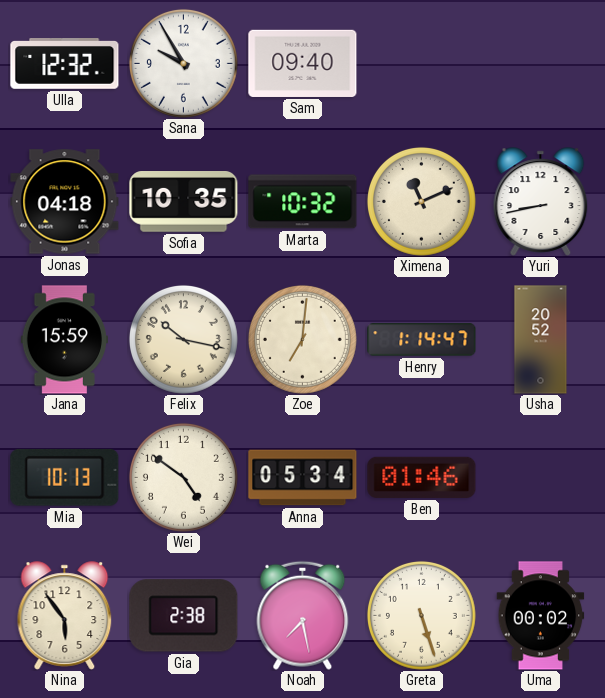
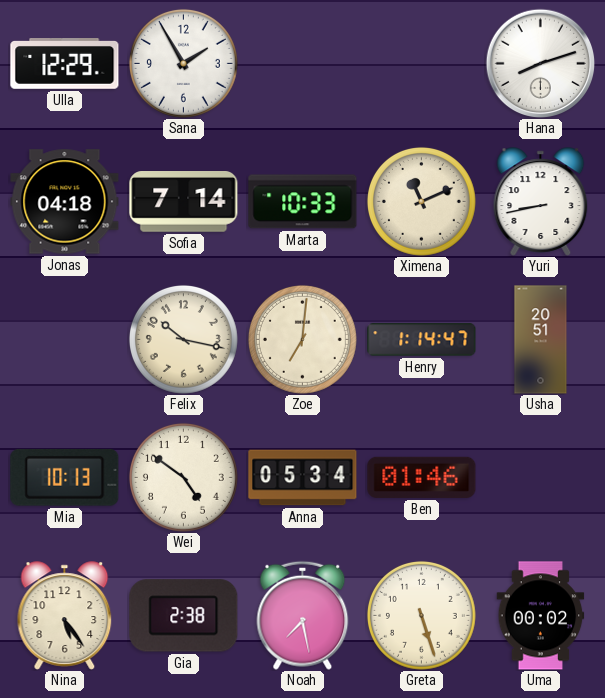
Ulla: 12:32 -> 12:29
Sana: 9:55 -> 1:55
Sam: 09:40 -> none
Hana: none -> 8:12
Sofia: 10:35 -> 7:14
Marta: 10:32 -> 10:33
Jana: 15:59 -> none
Usha: 20:52 -> 20:51
Nina: 5:54 -> 5:24
